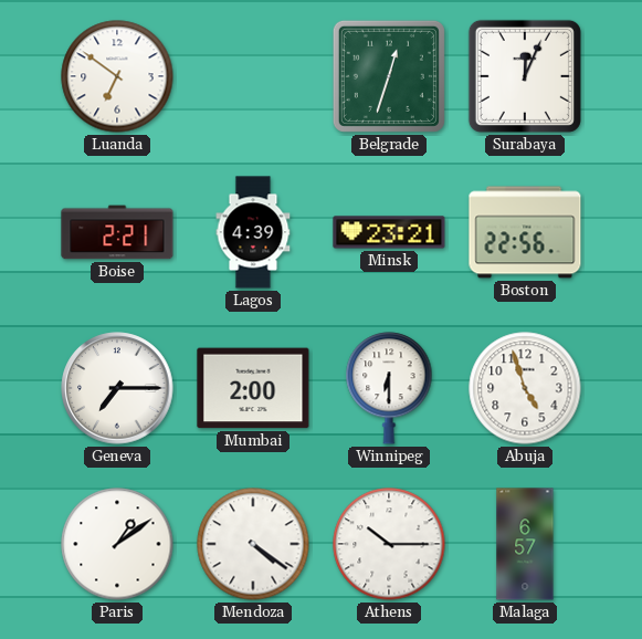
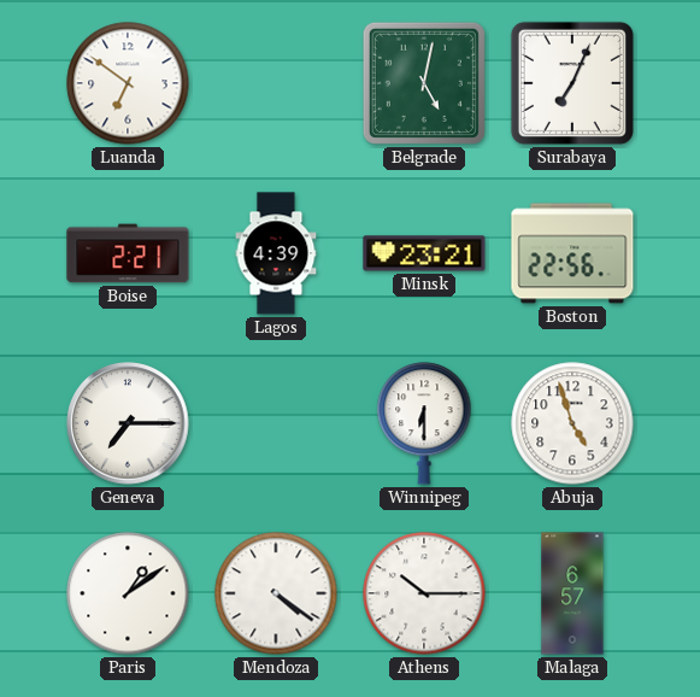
Belgrade: 12:33 -> 5:02
Surabaya: 12:04 -> 7:04
Mumbai: 2:00 -> none
